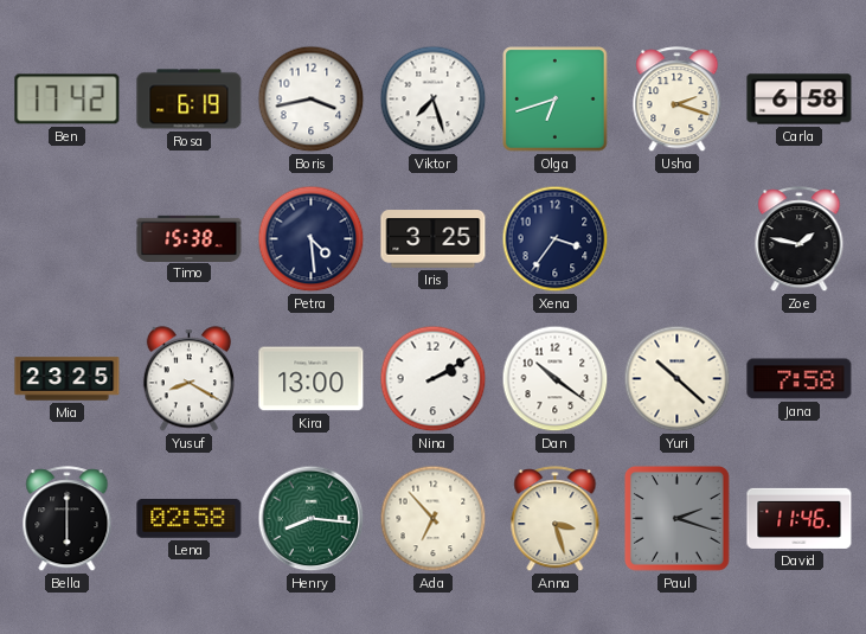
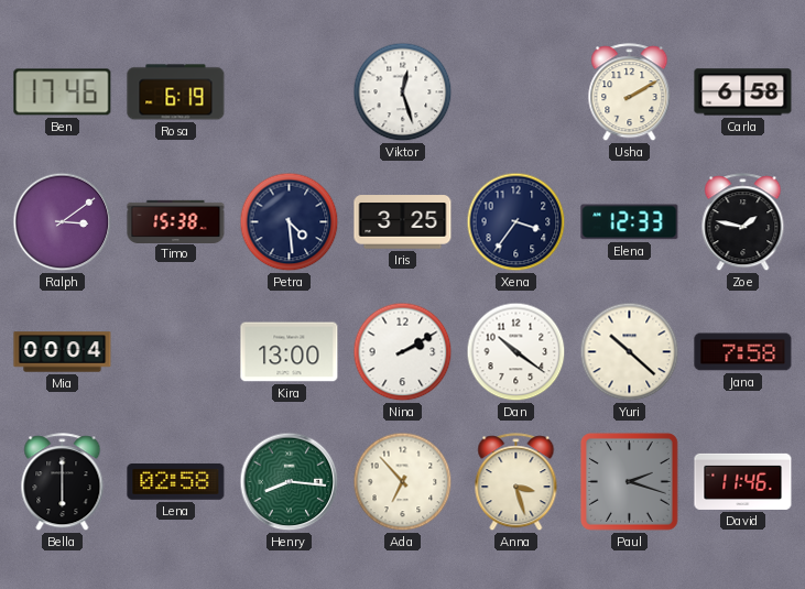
Ben: 17:42 -> 17:46
Boris: 3:43 -> none
Viktor: 7:27 -> 12:27
Olga: 6:42 -> none
Usha: 2:18 -> 2:10
Ralph: none -> 3:09
Elena: none -> 12:33
Mia: 23:25 -> 00:04
Yusuf: 8:20 -> none
